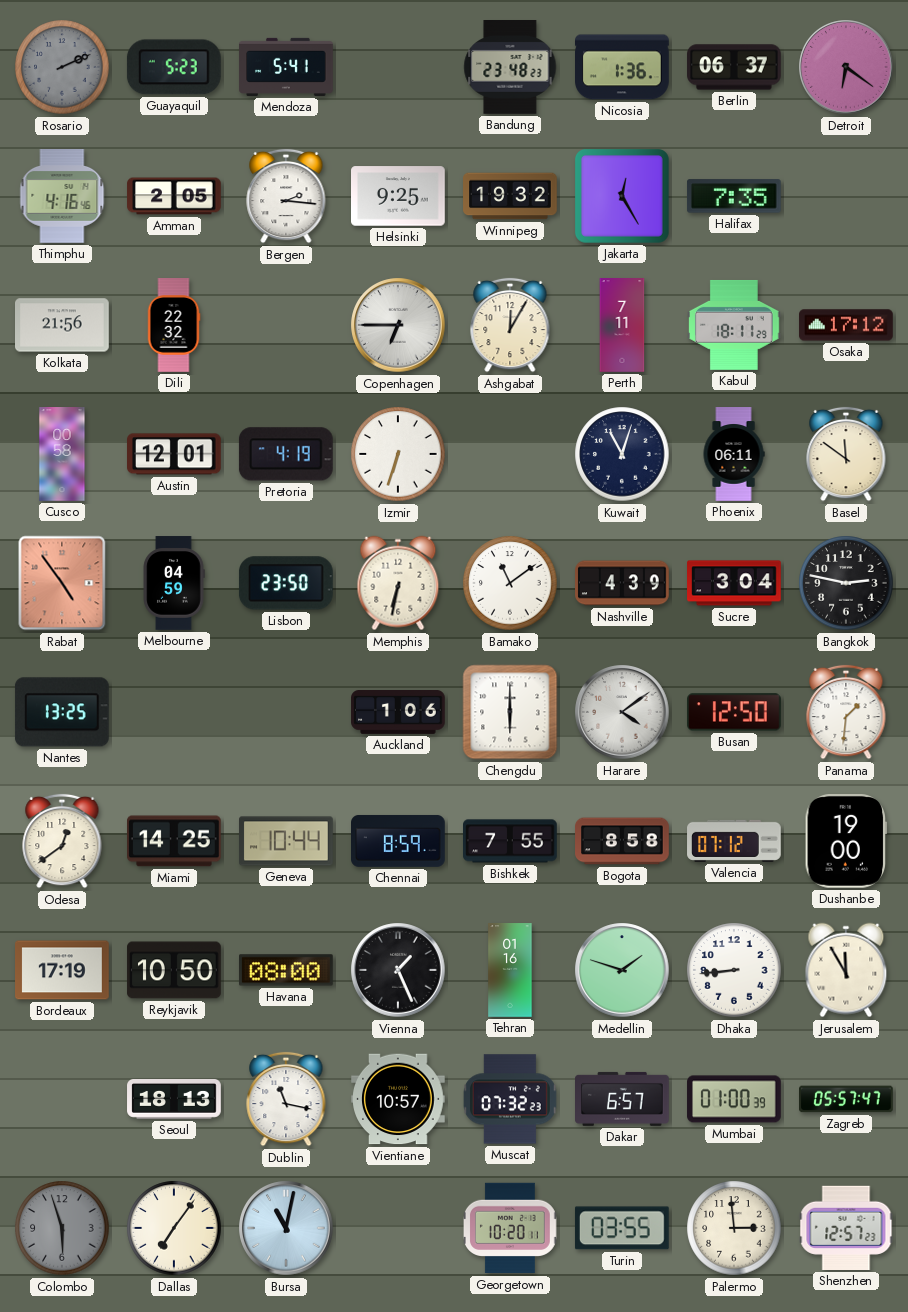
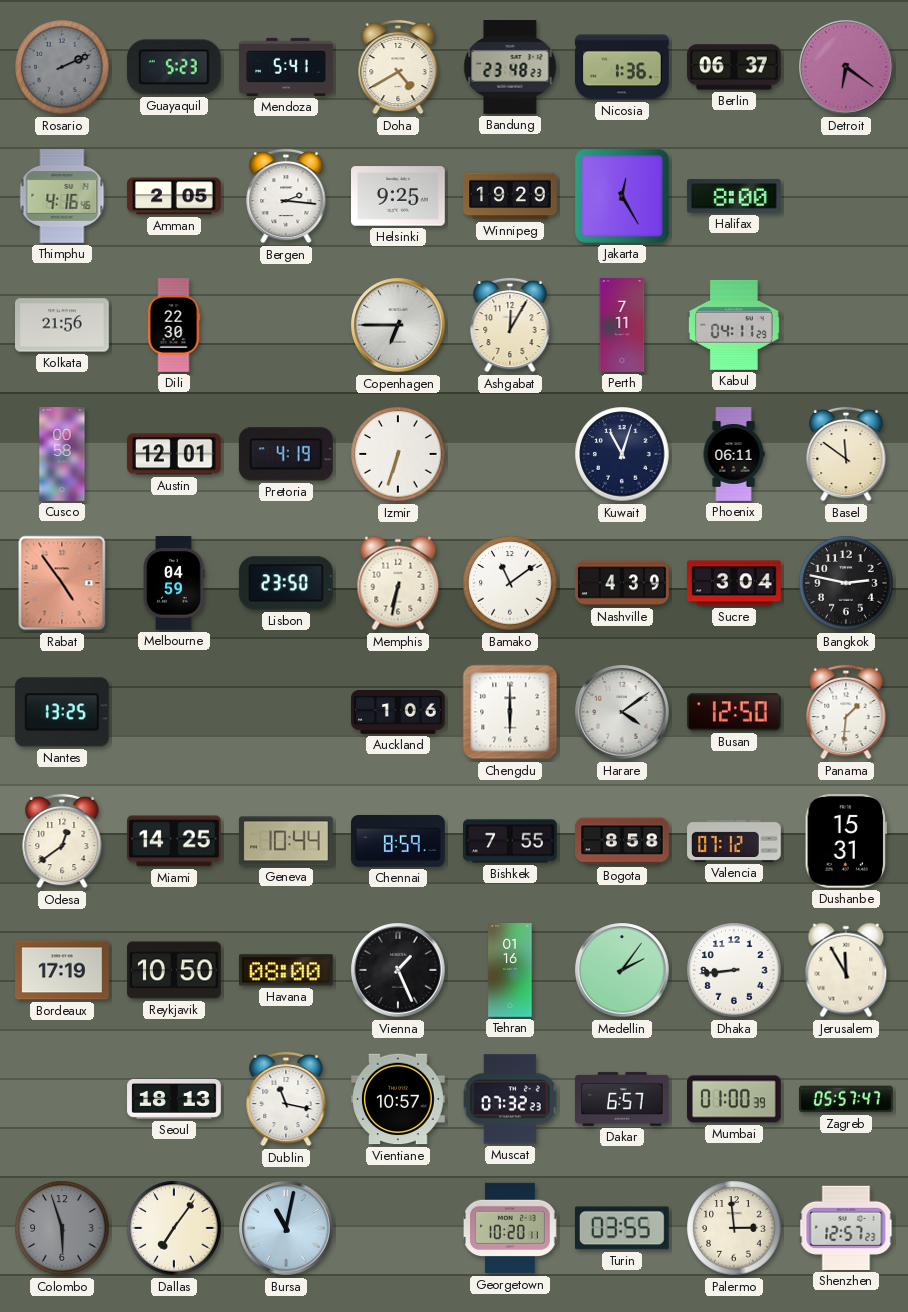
Doha: none -> 4:40
Winnipeg: 19:32 -> 19:29
Halifax: 7:35 -> 8:00
Dili: 22:32 -> 22:30
Kabul: 18:11 -> 04:11
Osaka: 17:12 -> none
Dushanbe: 19:00 -> 15:31
Medellin: 1:48 -> 2:06
